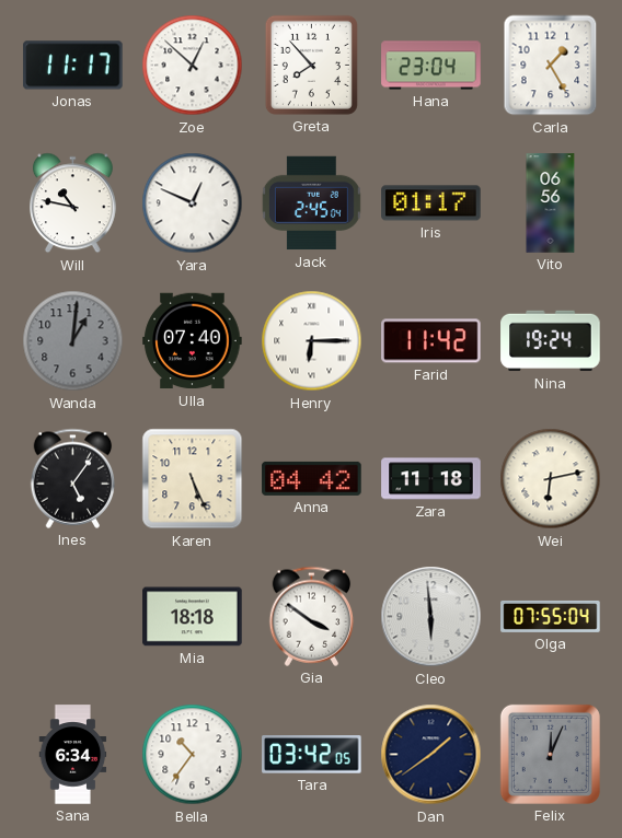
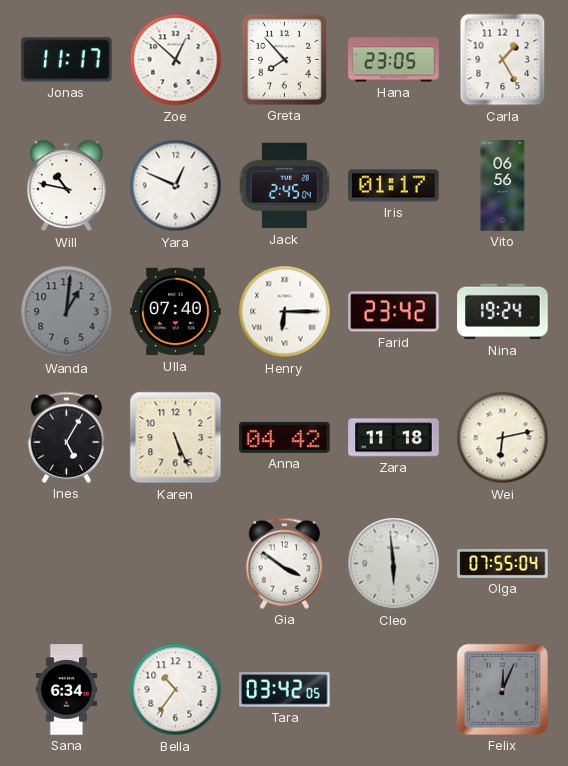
Hana: 23:04 -> 23:05
Farid: 11:42 -> 23:42
Ines: 5:06 -> 5:05
Mia: 18:18 -> none
Dan: 1:39 -> none
